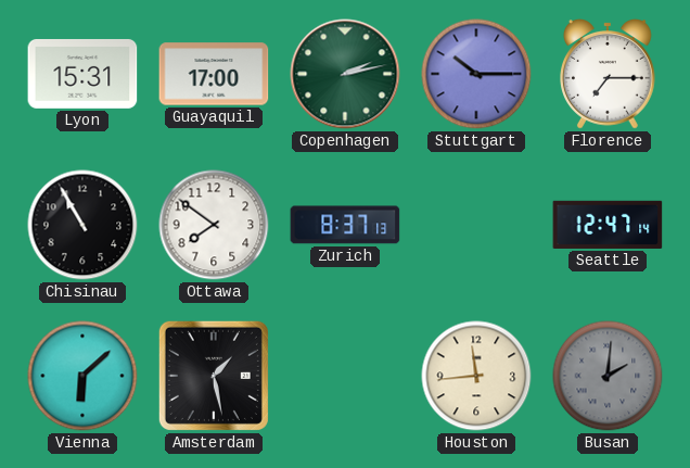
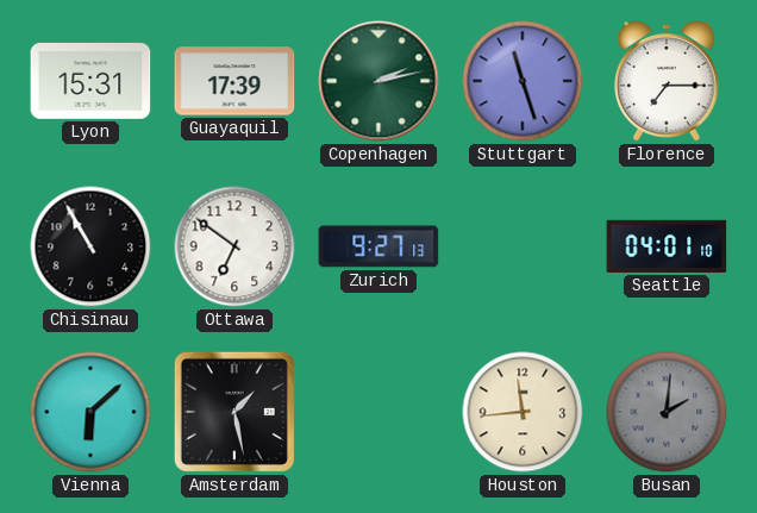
Guayaquil: 17:00 -> 17:39
Stuttgart: 10:15 -> 11:27
Ottawa: 7:51 -> 6:51
Zurich: 8:37 -> 9:27
Seattle: 12:47 -> 04:01
